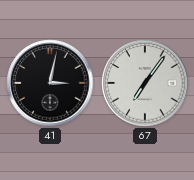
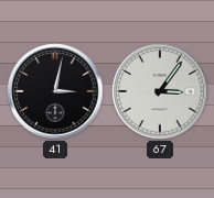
67: 7:06 -> 3:06
